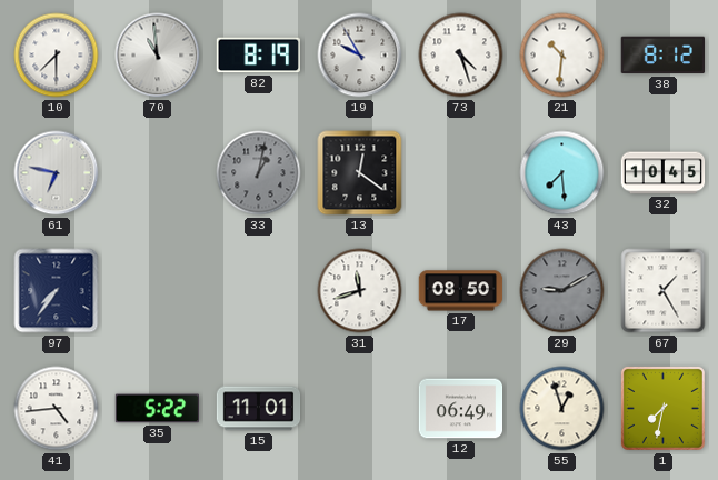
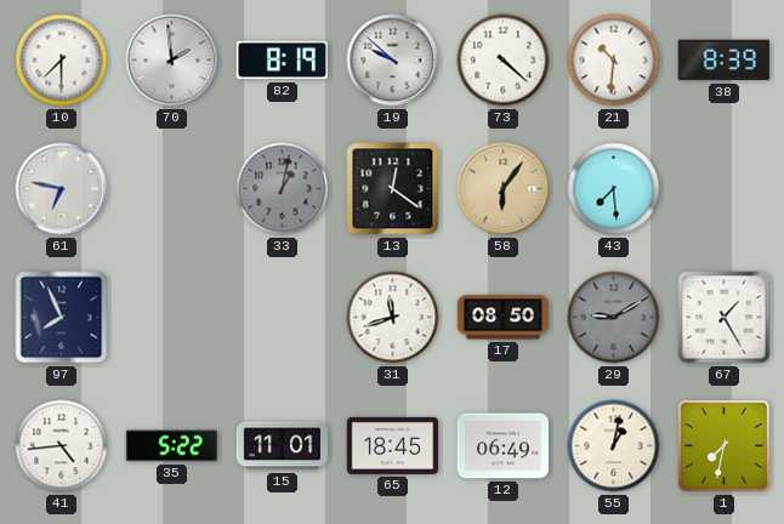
70: 10:59 -> 1:59
19: 9:55 -> 9:52
73: 4:27 -> 4:22
38: 8:12 -> 8:39
58: none -> 6:06
32: 10:45 -> none
97: 7:36 -> 7:56
65: none -> 18:45
55: 12:57 -> 1:02
